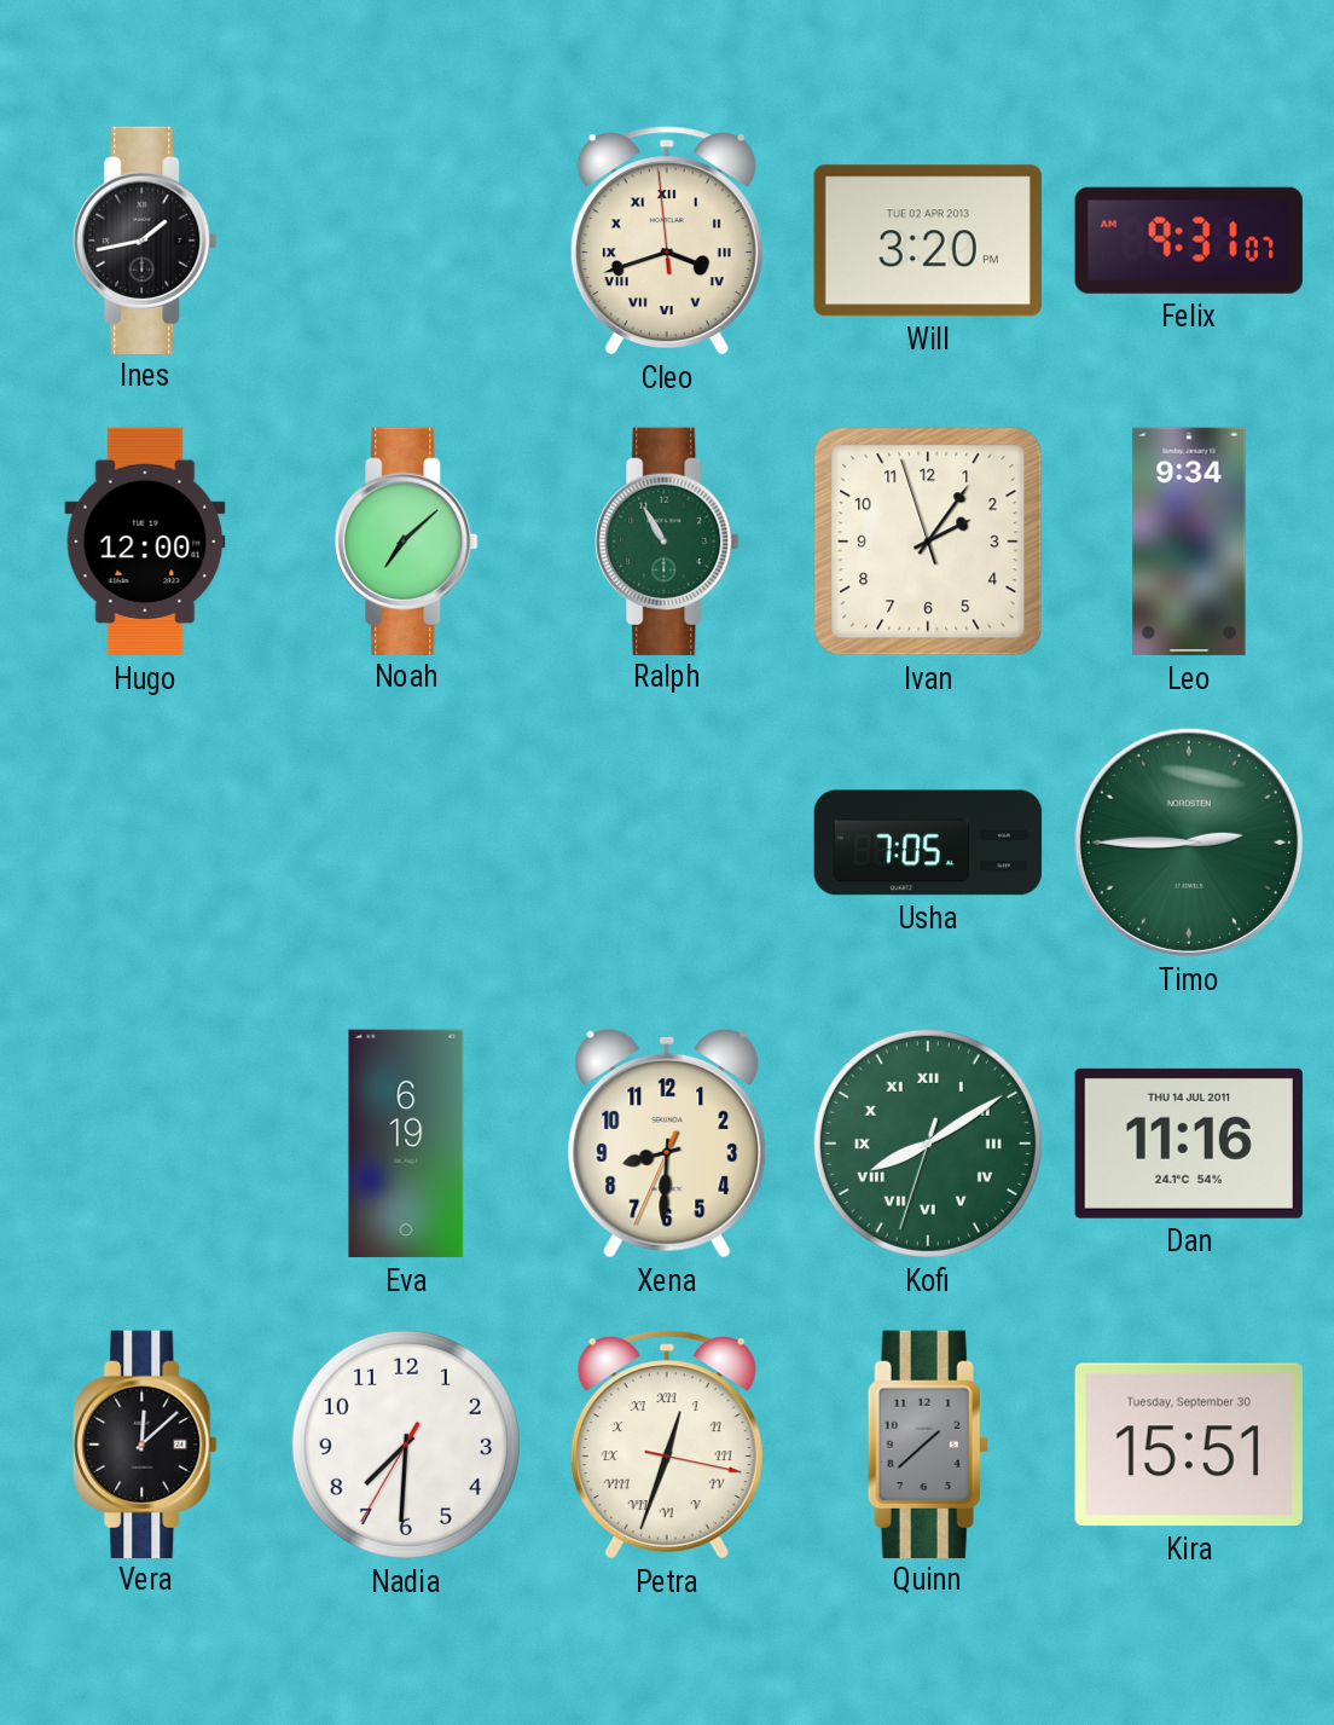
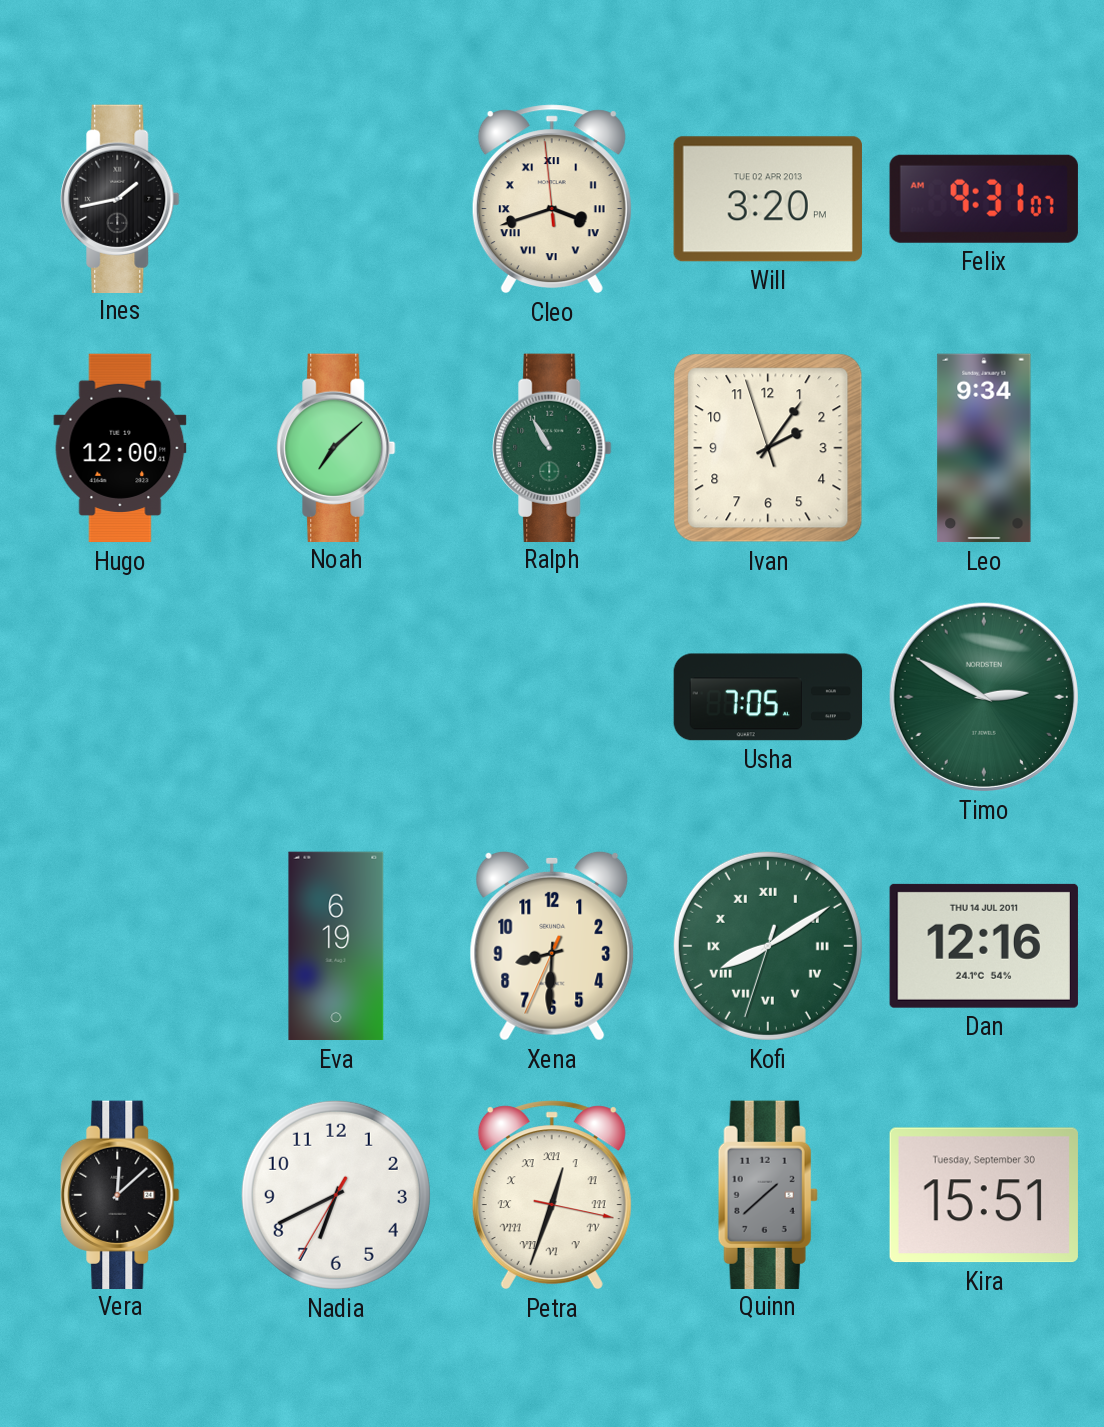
Timo: 2:45 -> 2:50
Dan: 11:16 -> 12:16
Nadia: 7:30 -> 6:40
